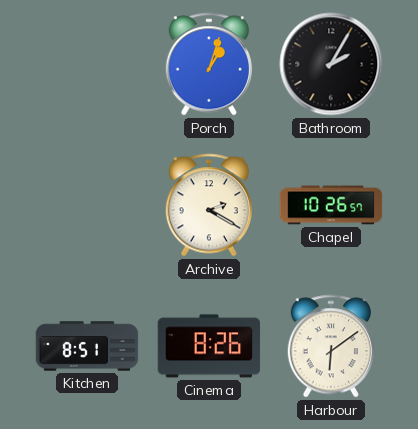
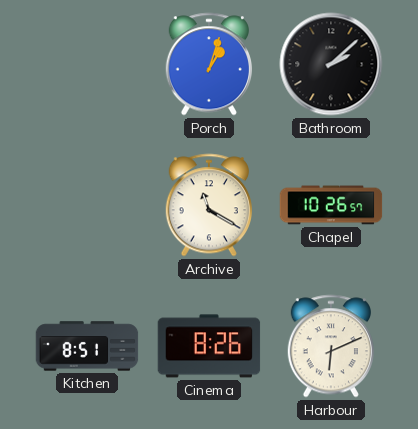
Bathroom: 2:05 -> 2:08
Archive: 2:20 -> 11:20
Harbour: 6:09 -> 6:11
